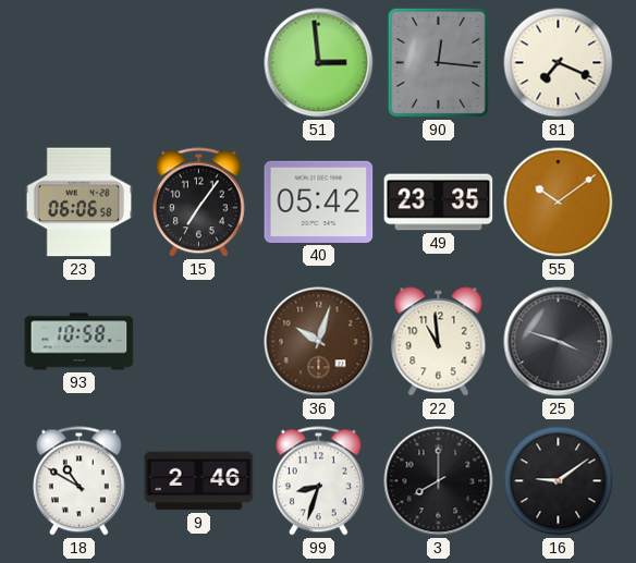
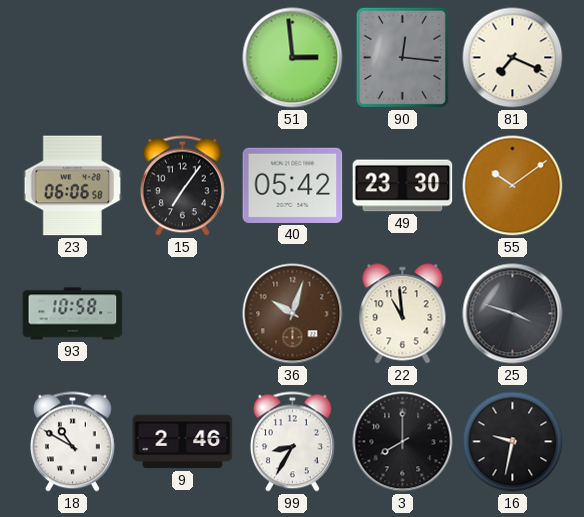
49: 23:35 -> 23:30
99: 8:33 -> 8:35
16: 9:09 -> 9:32
